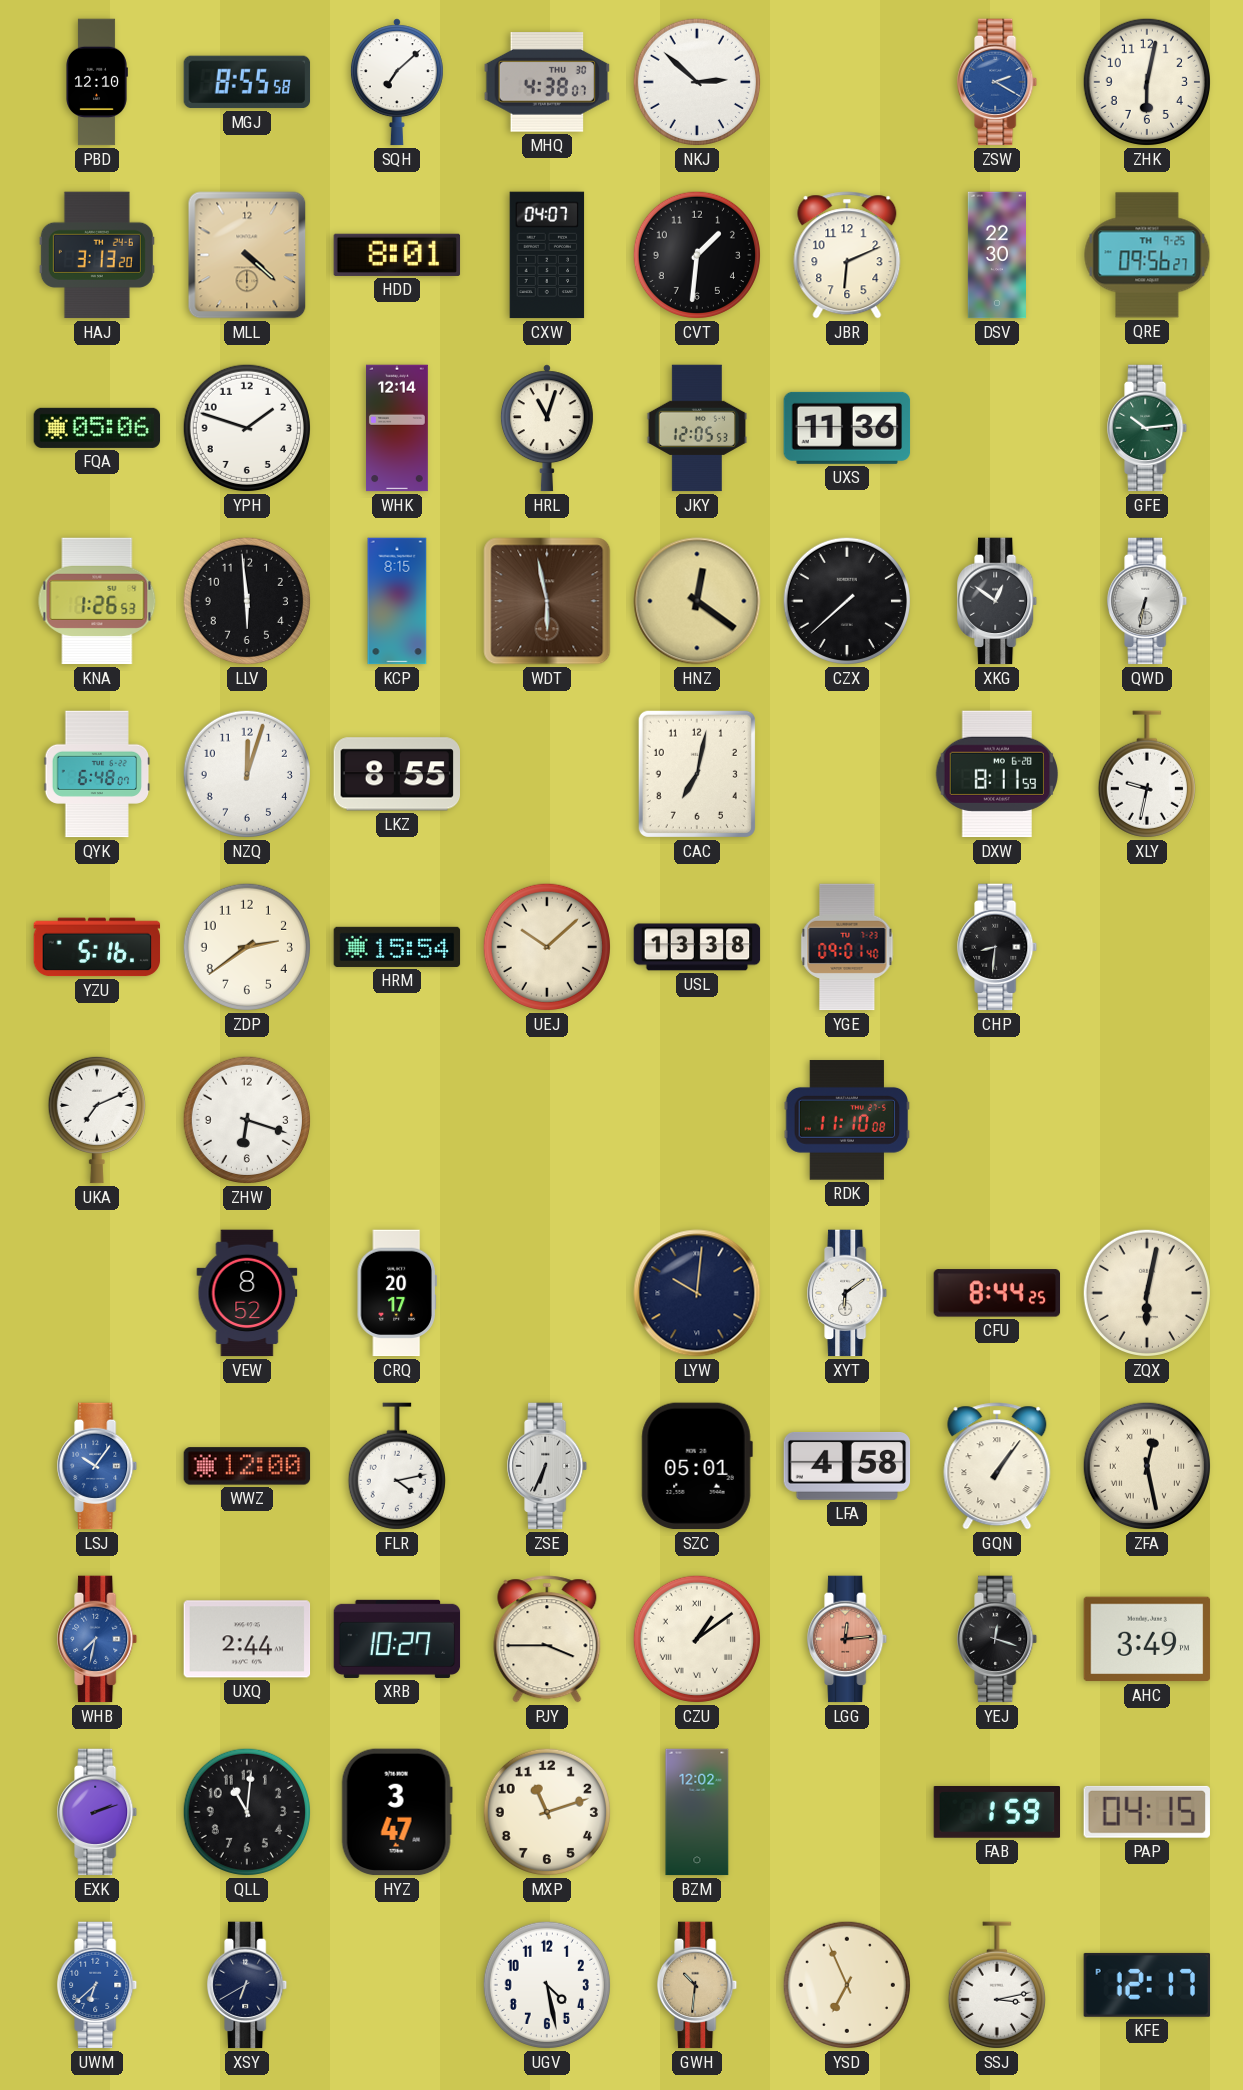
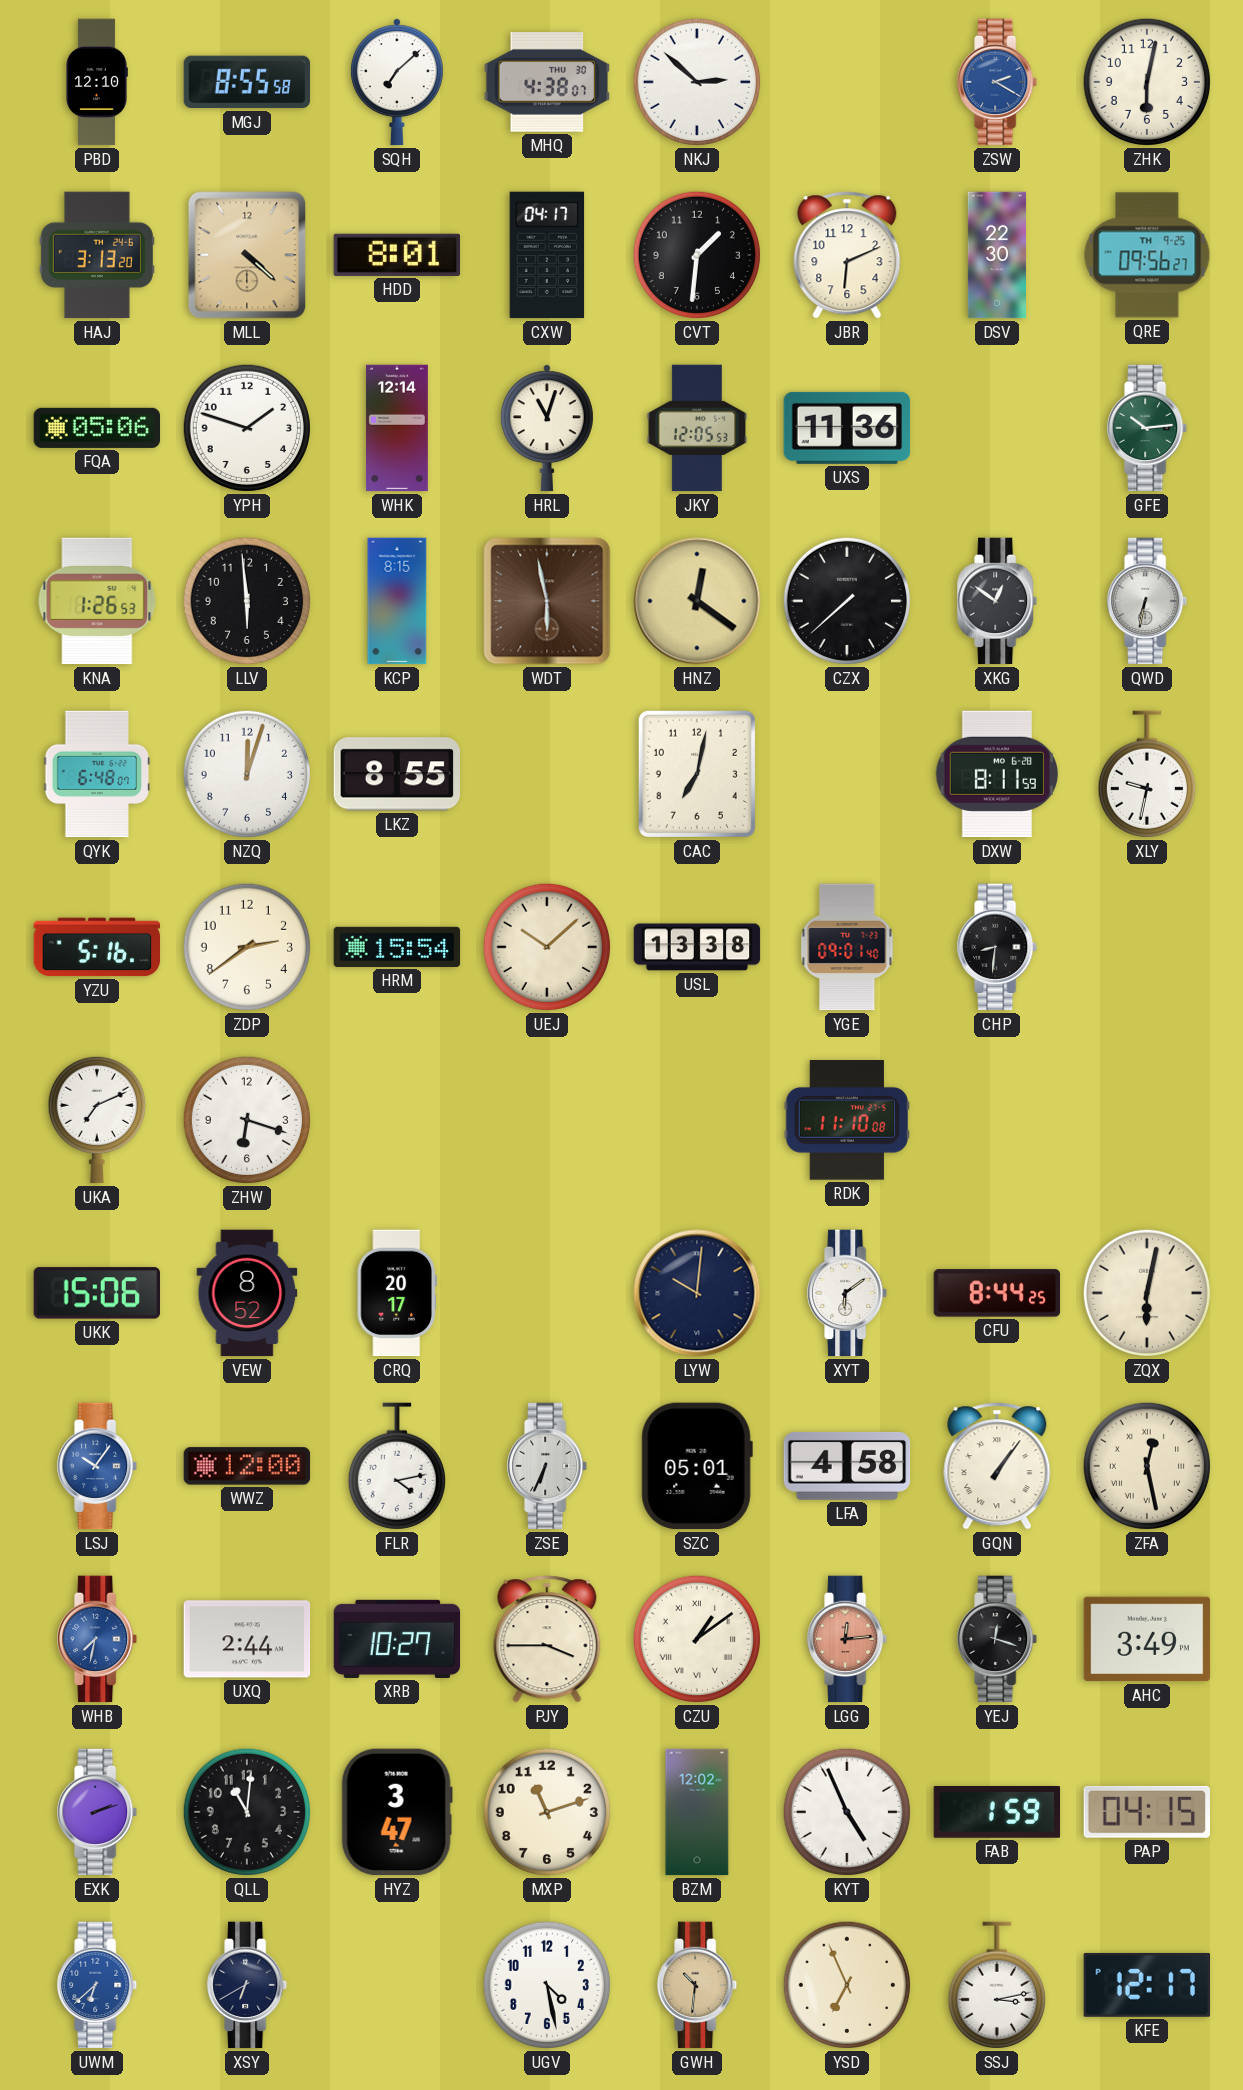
CXW: 04:07 -> 04:17
UKK: none -> 15:06
KYT: none -> 4:56
